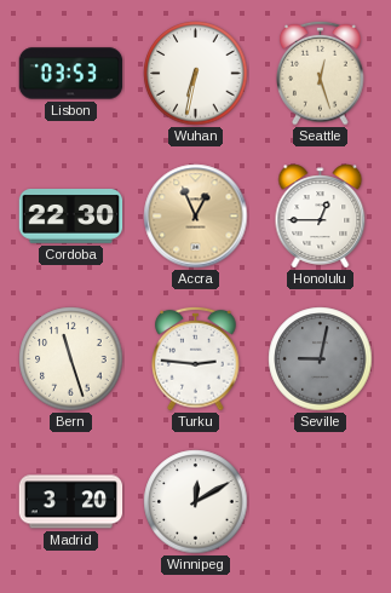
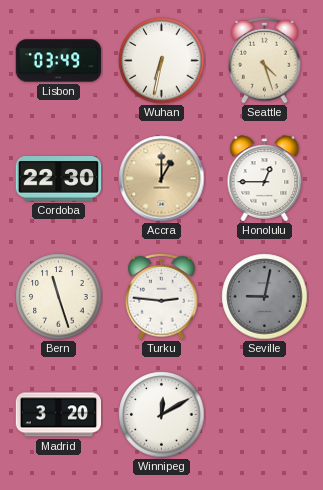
Lisbon: 03:53 -> 03:49
Seattle: 12:27 -> 4:27
Accra: 12:56 -> 1:00
